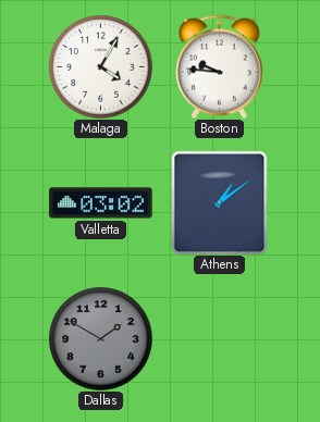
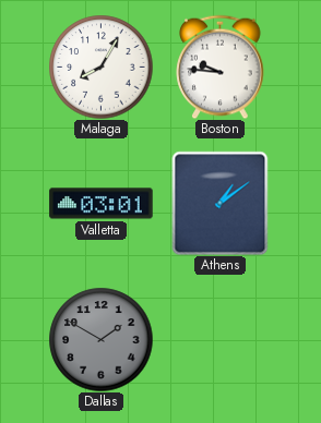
Malaga: 4:05 -> 8:05
Valletta: 03:02 -> 03:01
